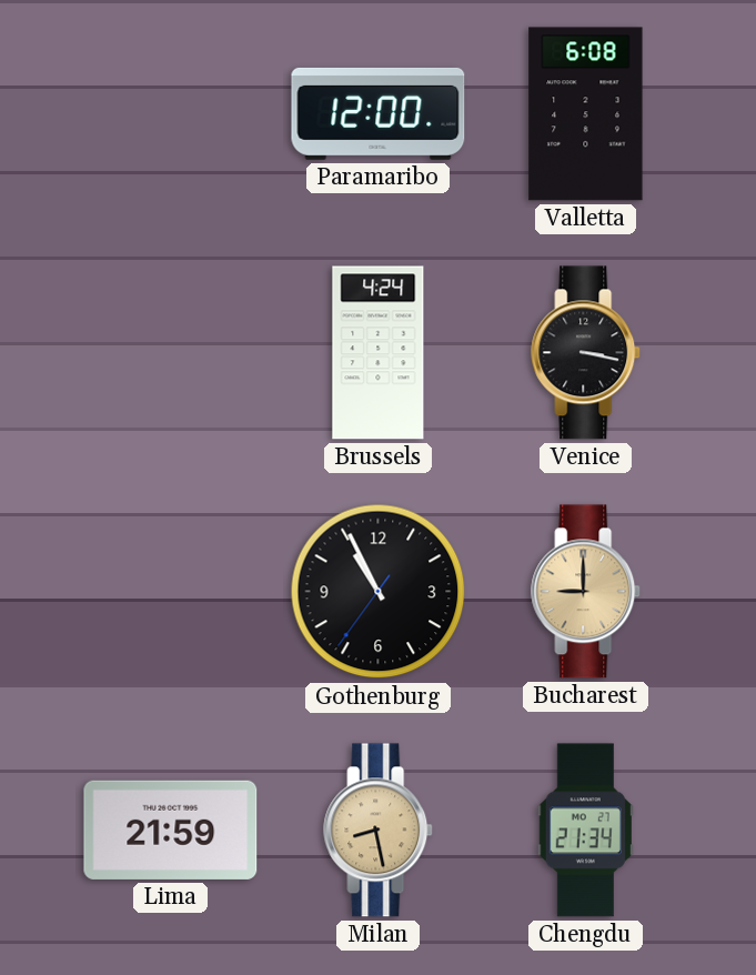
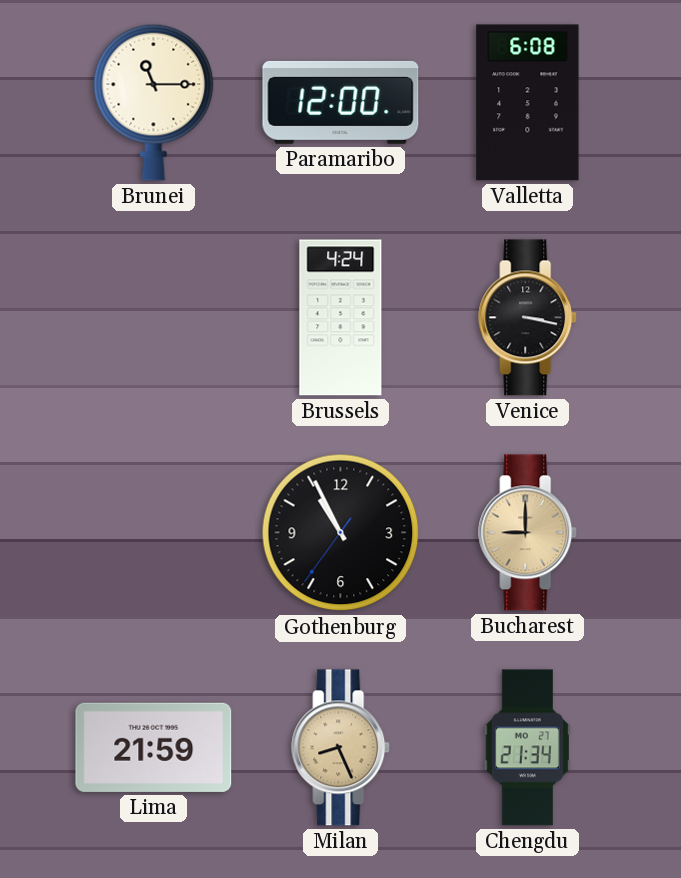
Brunei: none -> 11:15
Milan: 8:28 -> 8:26
